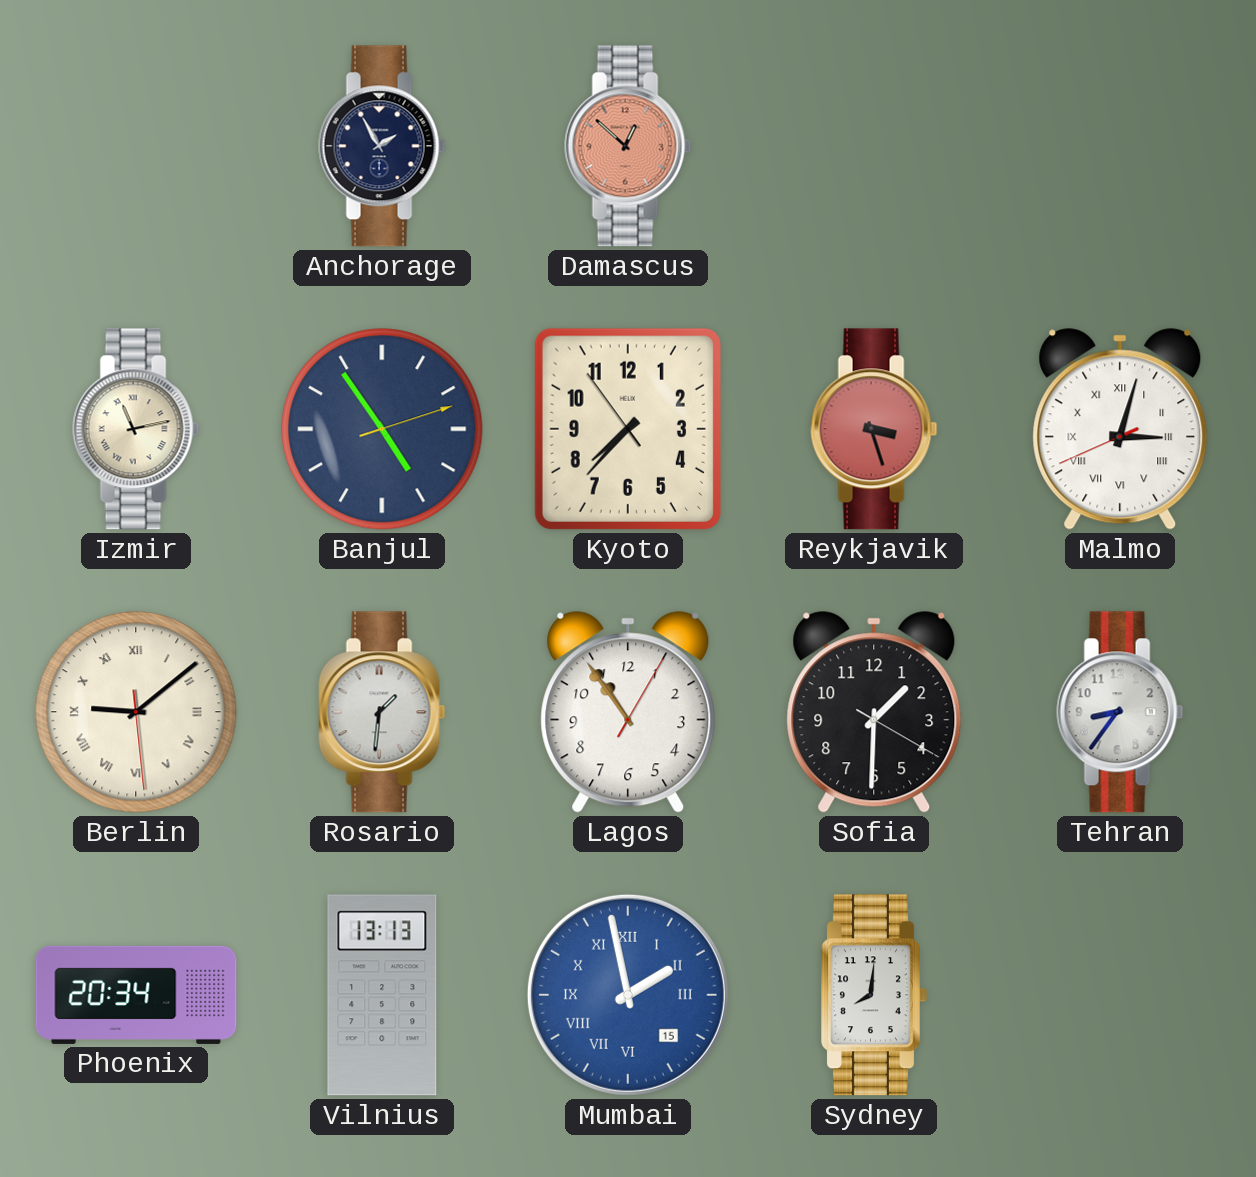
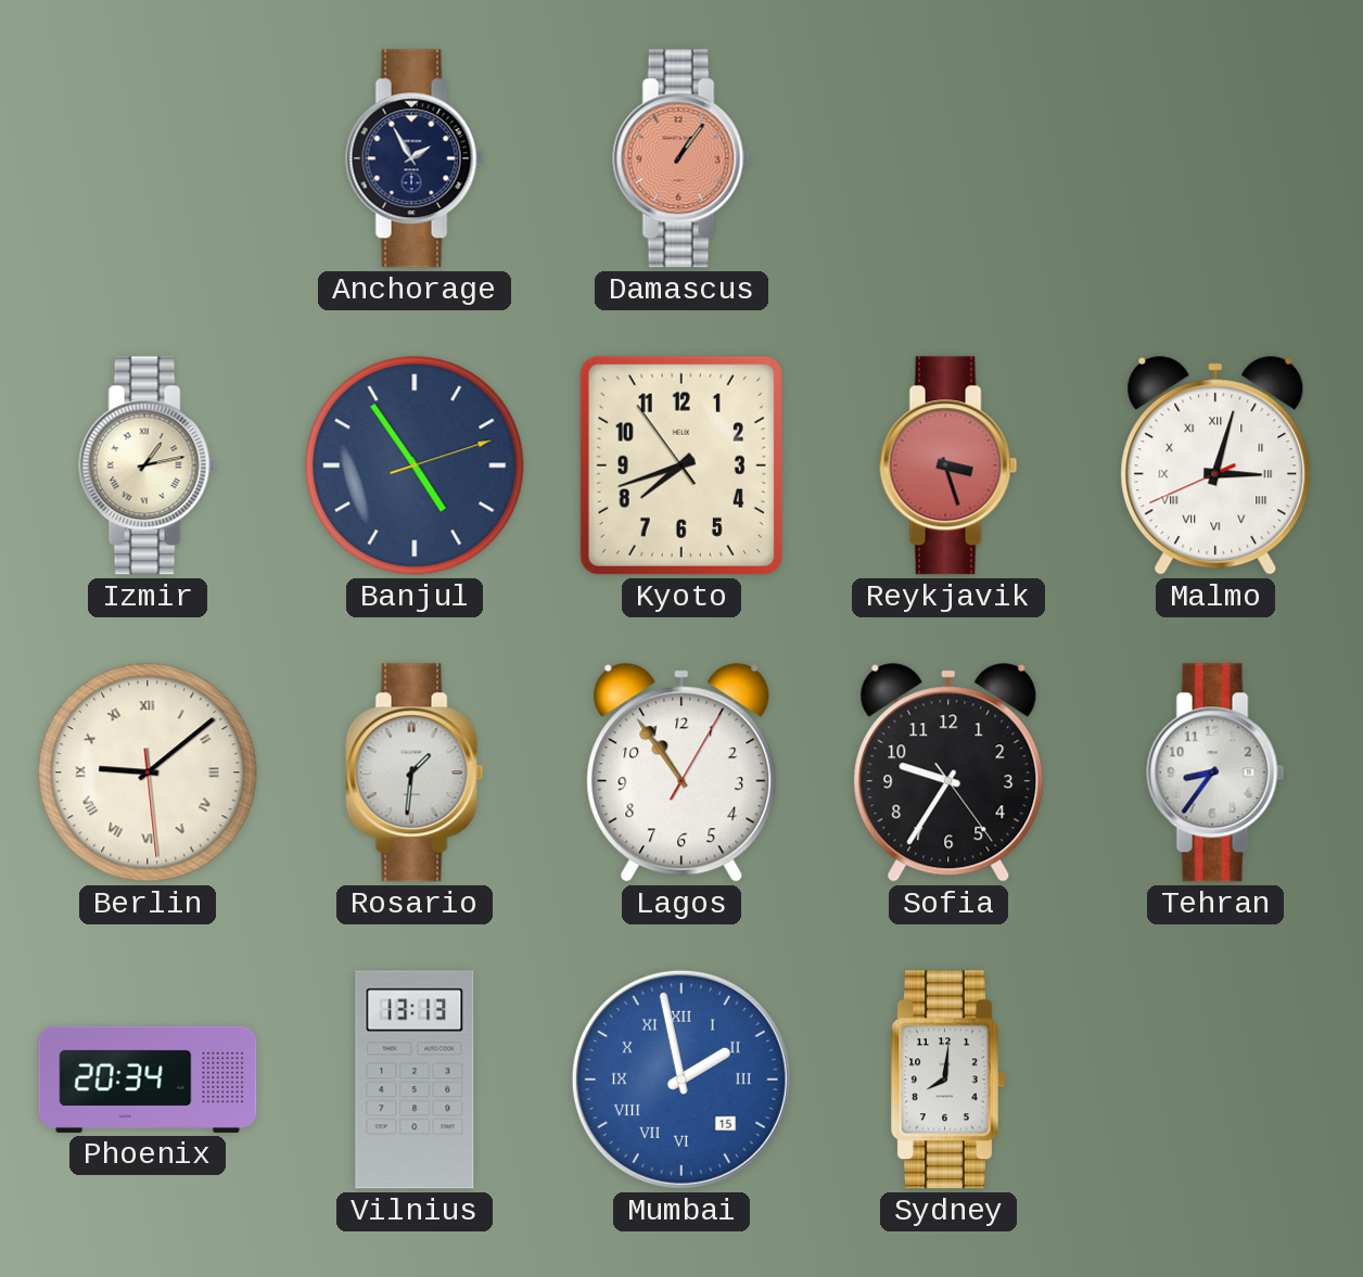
Damascus: 12:52 -> 1:06
Izmir: 11:13 -> 1:13
Kyoto: 7:36 -> 7:41
Sofia: 1:30 -> 9:35
